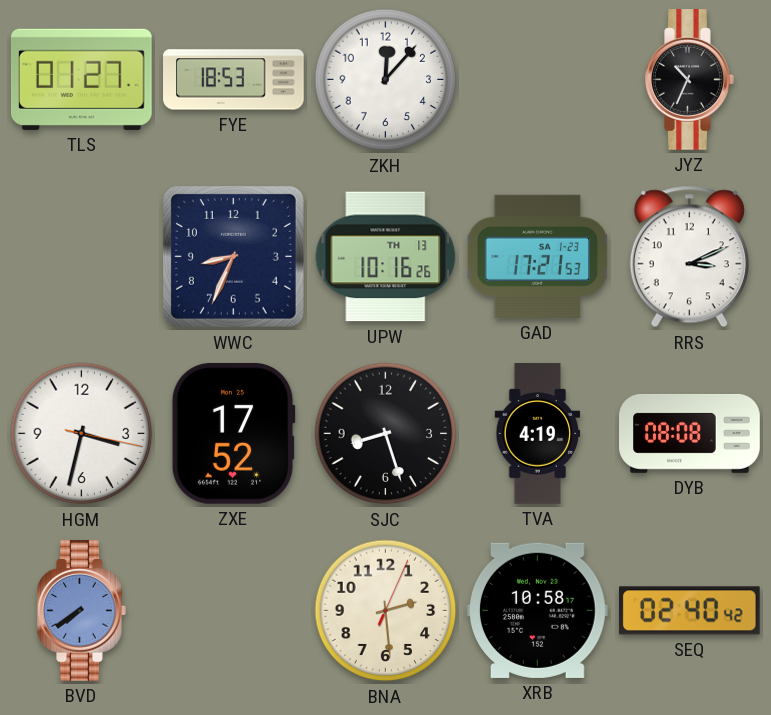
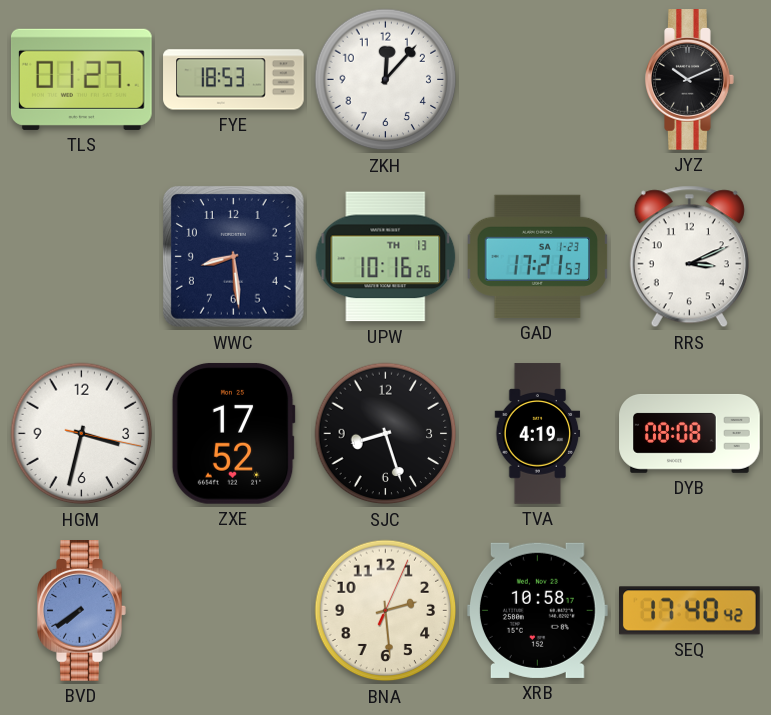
JYZ: 10:34 -> 10:11
WWC: 8:34 -> 8:29
SEQ: 02:40 -> 17:40
